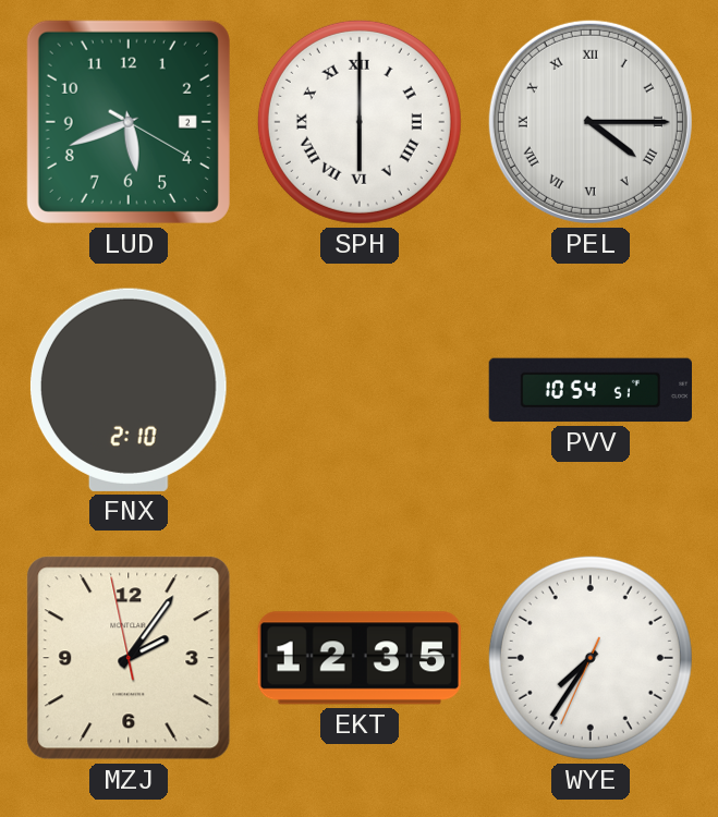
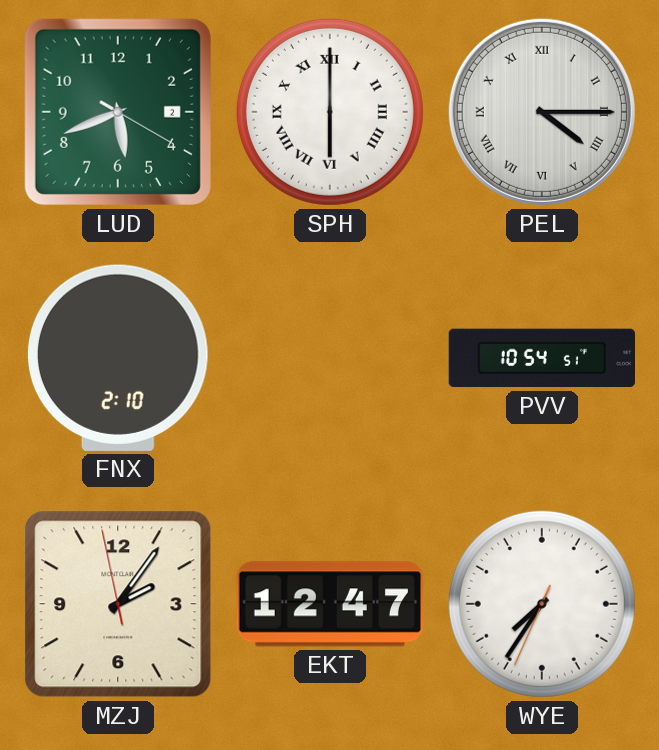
EKT: 12:35 -> 12:47
